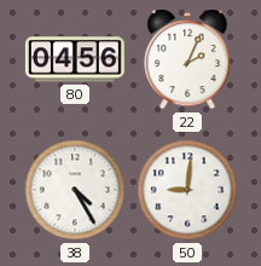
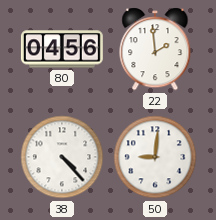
22: 2:04 -> 1:59
38: 4:25 -> 4:23
